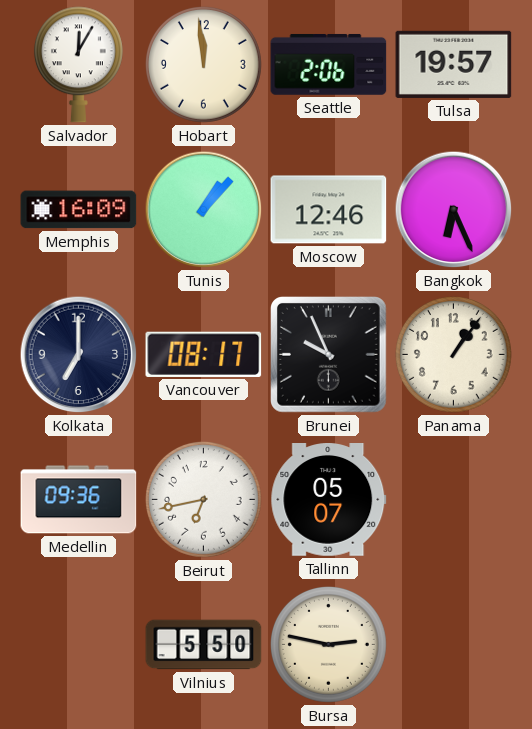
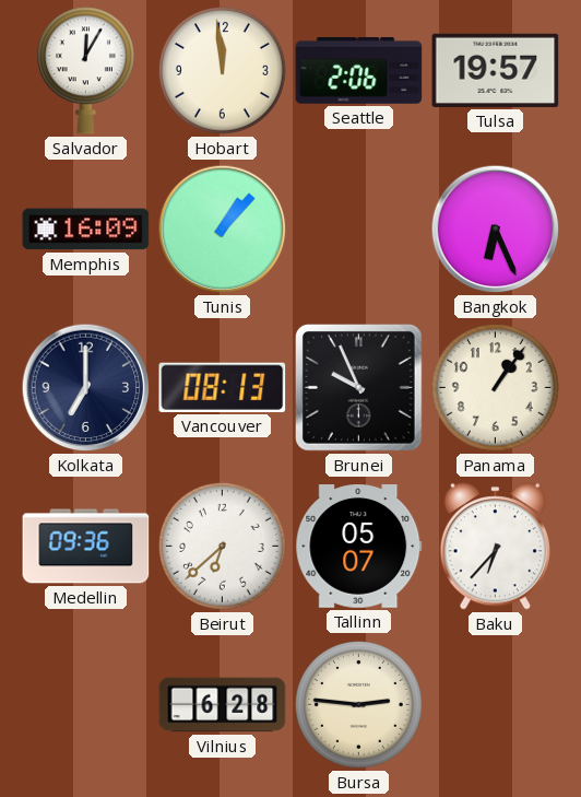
Moscow: 12:46 -> none
Vancouver: 08:17 -> 08:13
Beirut: 6:43 -> 6:38
Baku: none -> 6:37
Vilnius: 5:50 -> 6:28
Bursa: 2:47 -> 2:46
